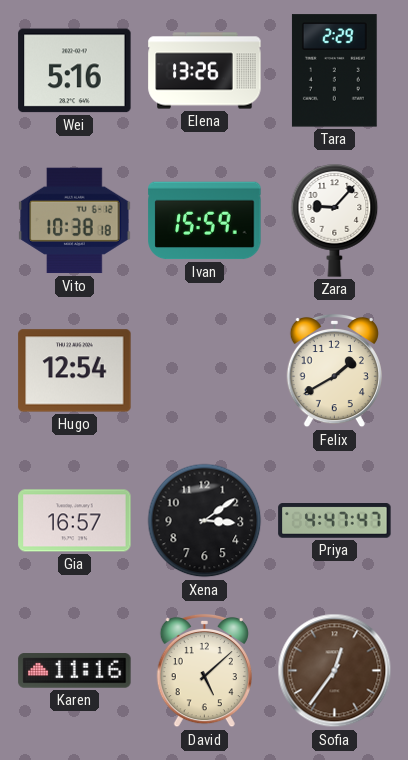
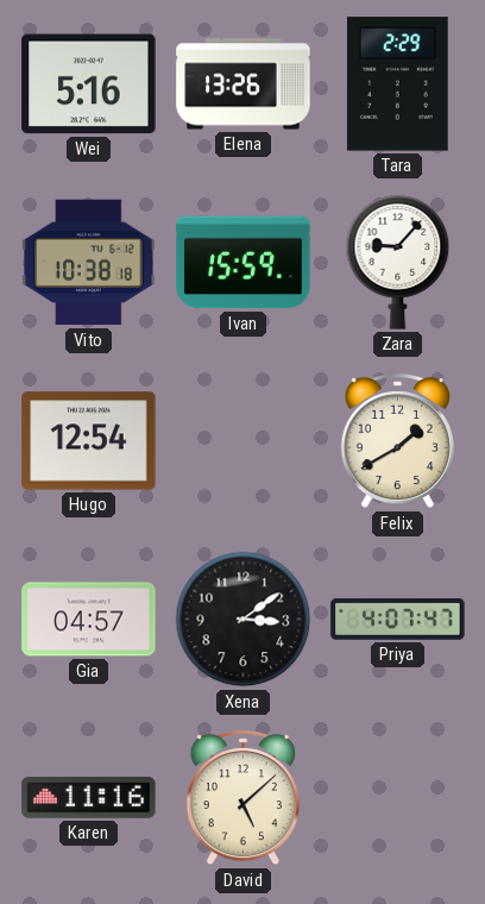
Gia: 16:57 -> 04:57
Priya: 4:47 -> 4:07
Sofia: 12:36 -> none
